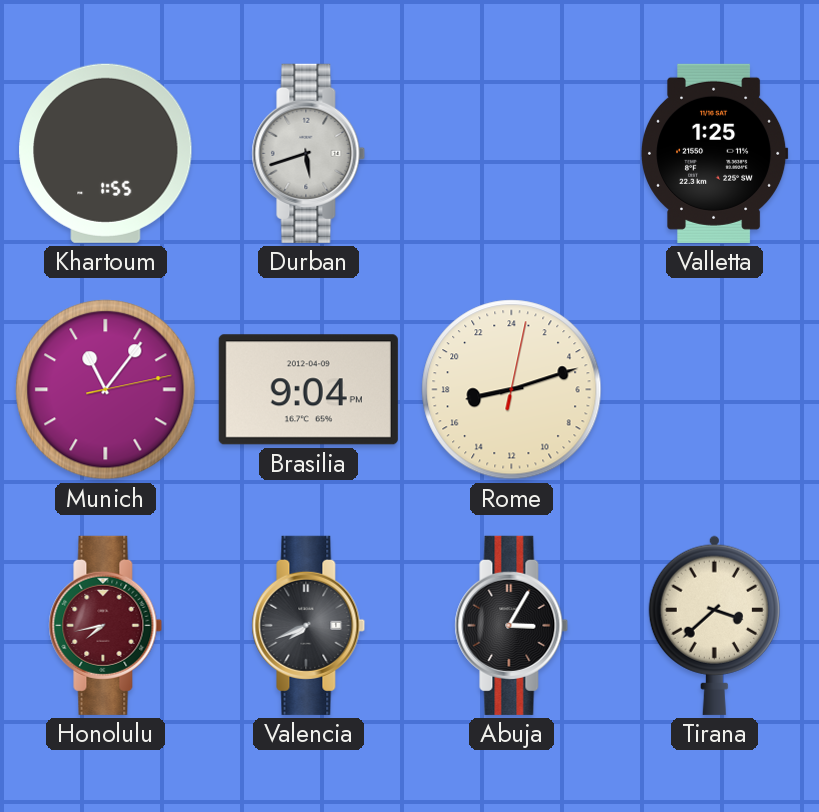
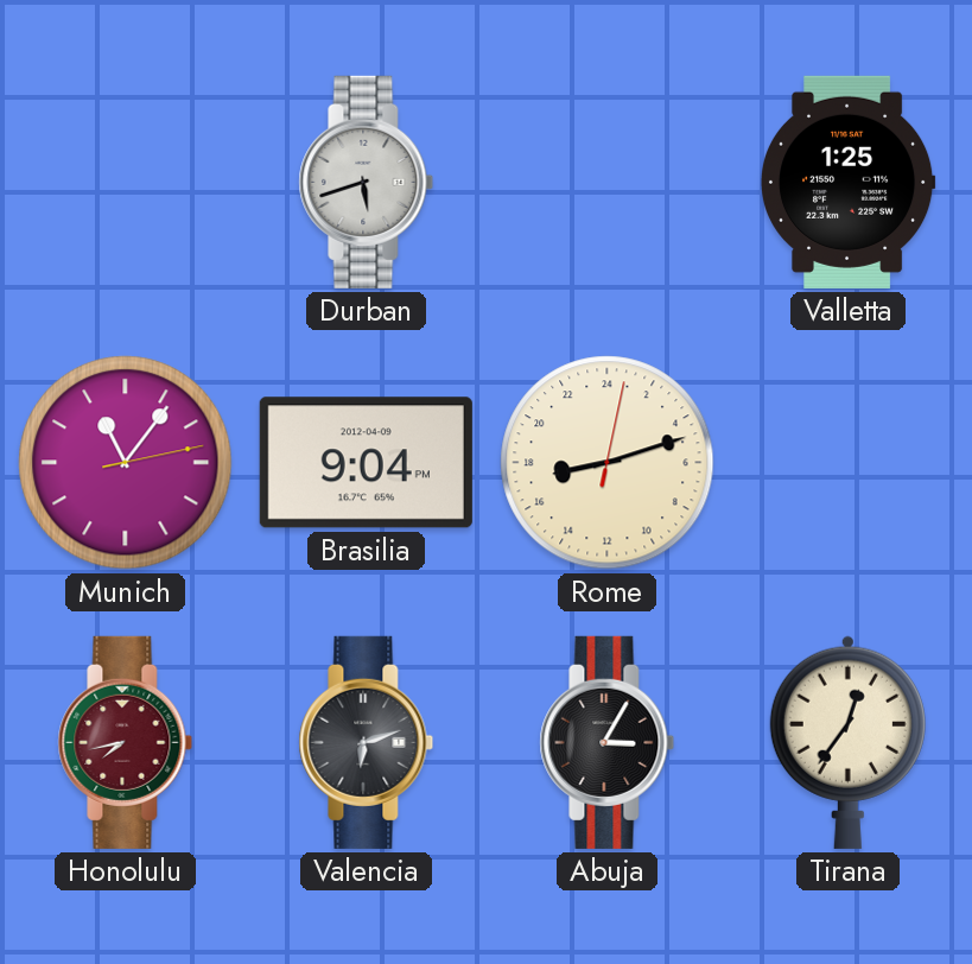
Khartoum: 1:55 -> none
Valencia: 7:41 -> 6:12
Tirana: 3:38 -> 12:36
